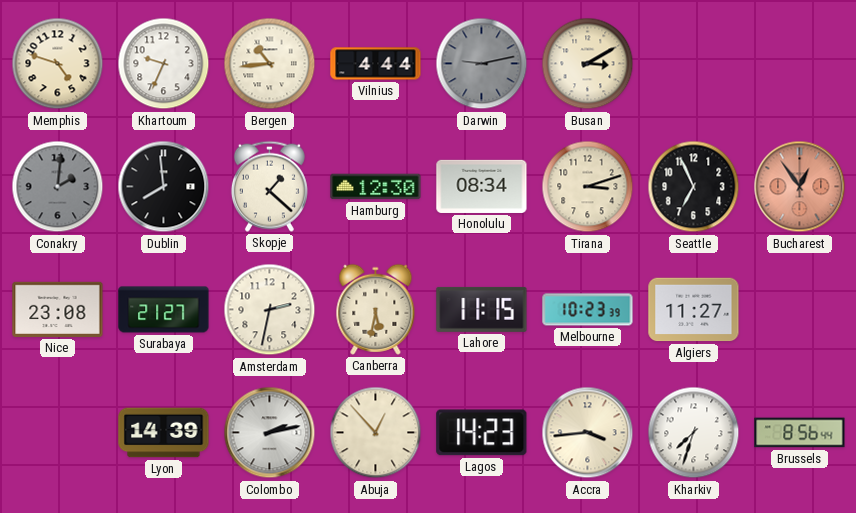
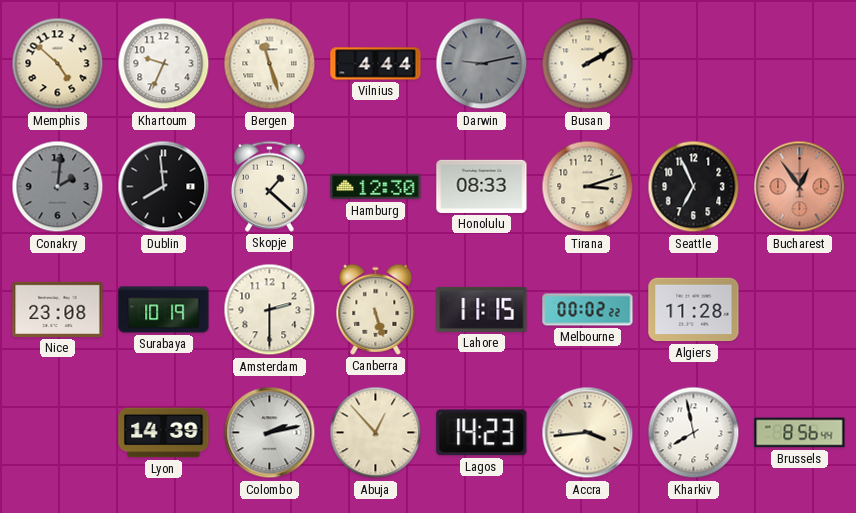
Memphis: 4:48 -> 4:52
Bergen: 10:44 -> 11:27
Busan: 3:10 -> 2:10
Honolulu: 08:34 -> 08:33
Surabaya: 21:27 -> 10:19
Amsterdam: 2:32 -> 2:30
Canberra: 5:32 -> 5:27
Melbourne: 10:23 -> 00:02
Algiers: 11:27 -> 11:28
Kharkiv: 7:33 -> 7:58
